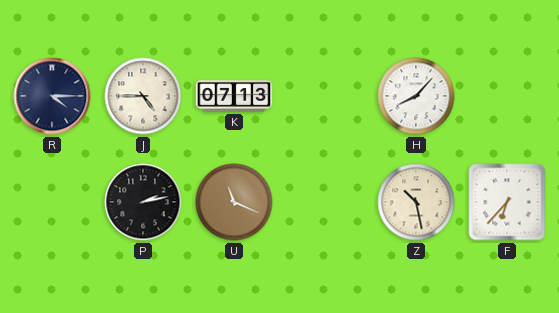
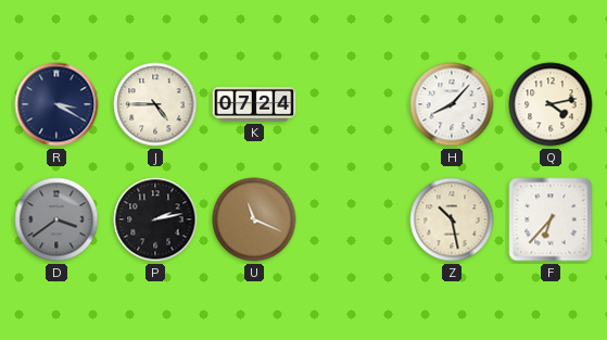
R: 4:15 -> 3:20
K: 07:13 -> 07:24
Q: none -> 4:13
D: none -> 3:39
